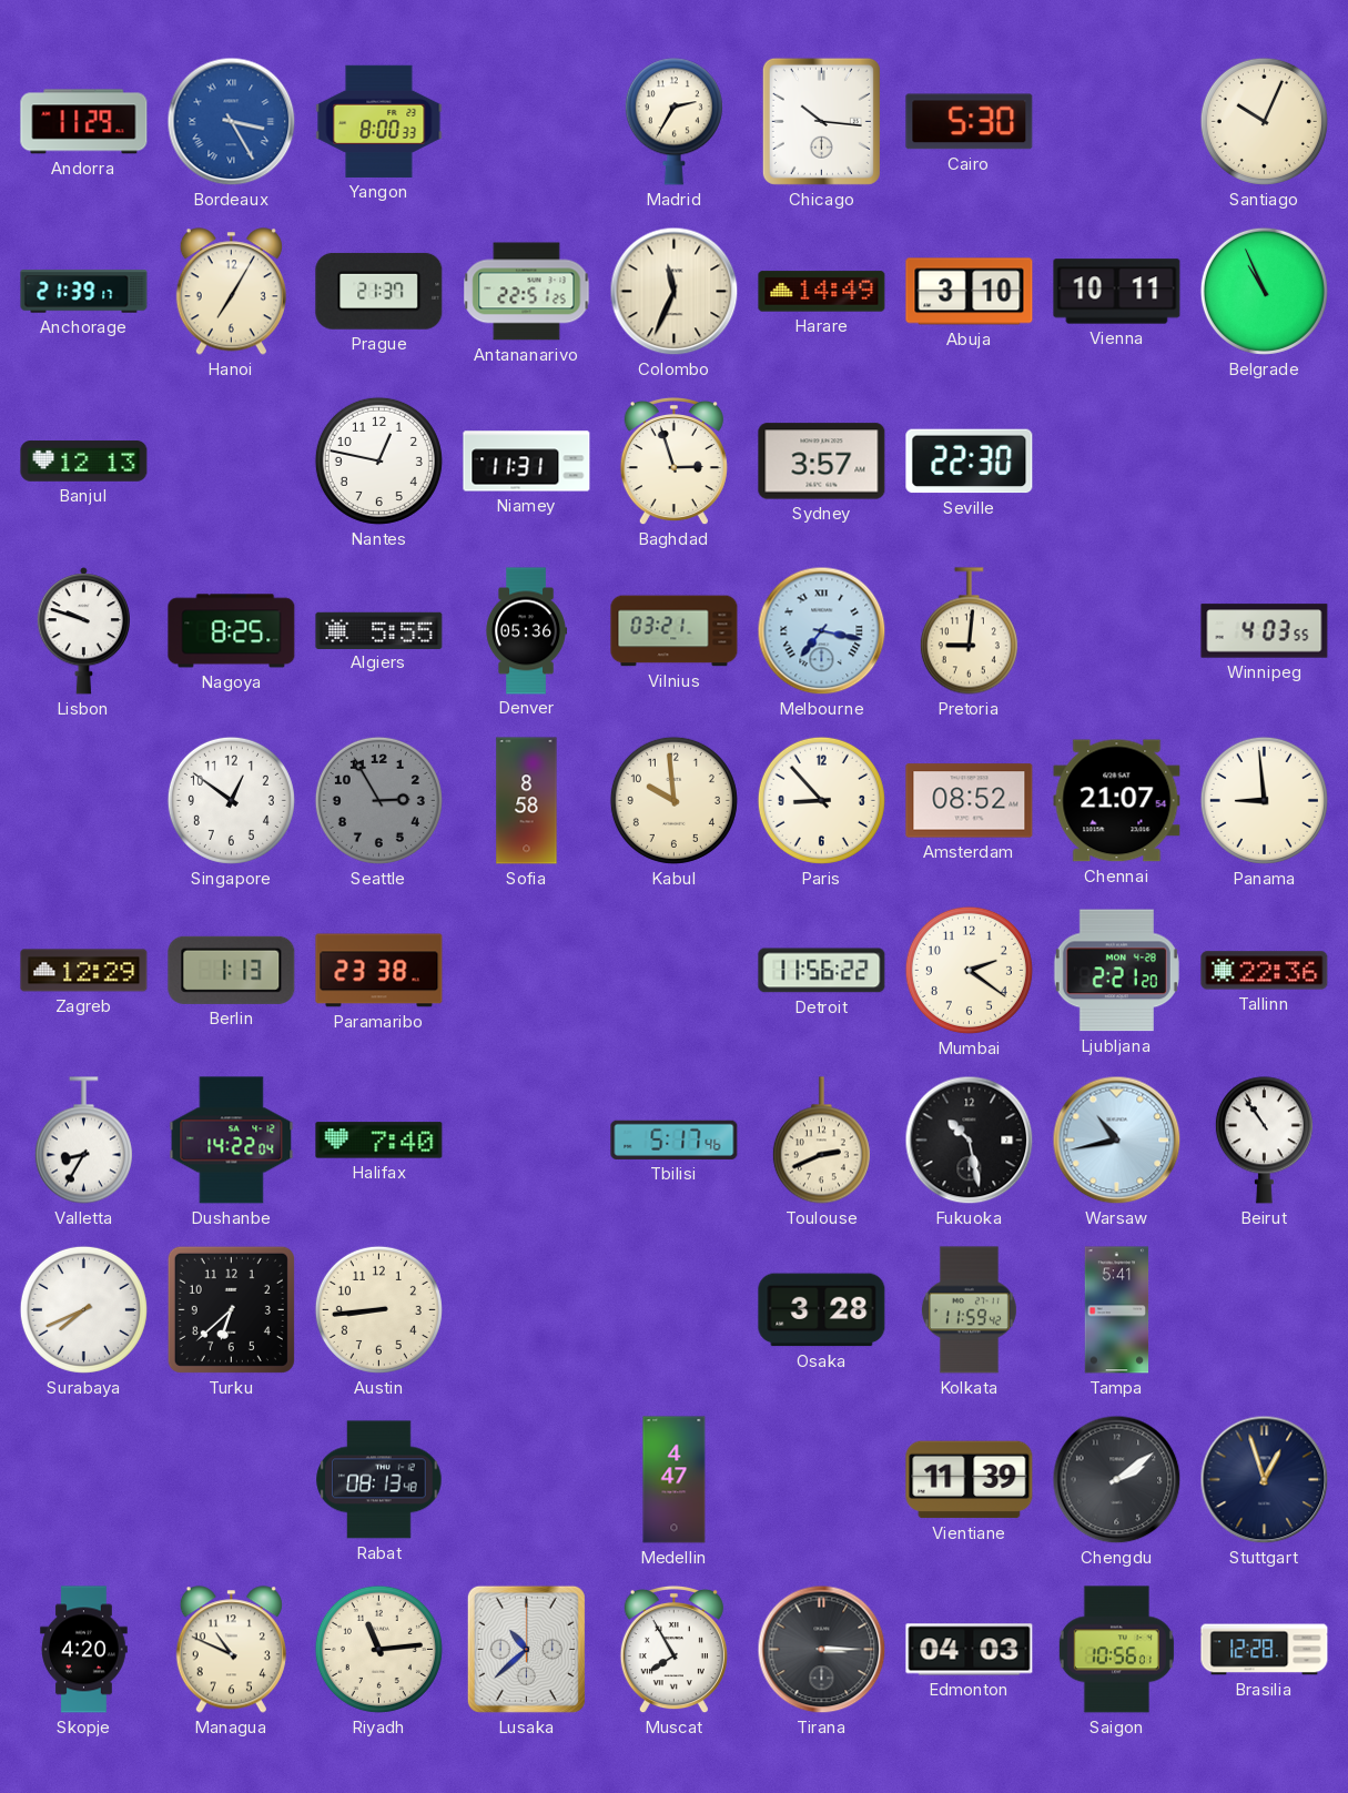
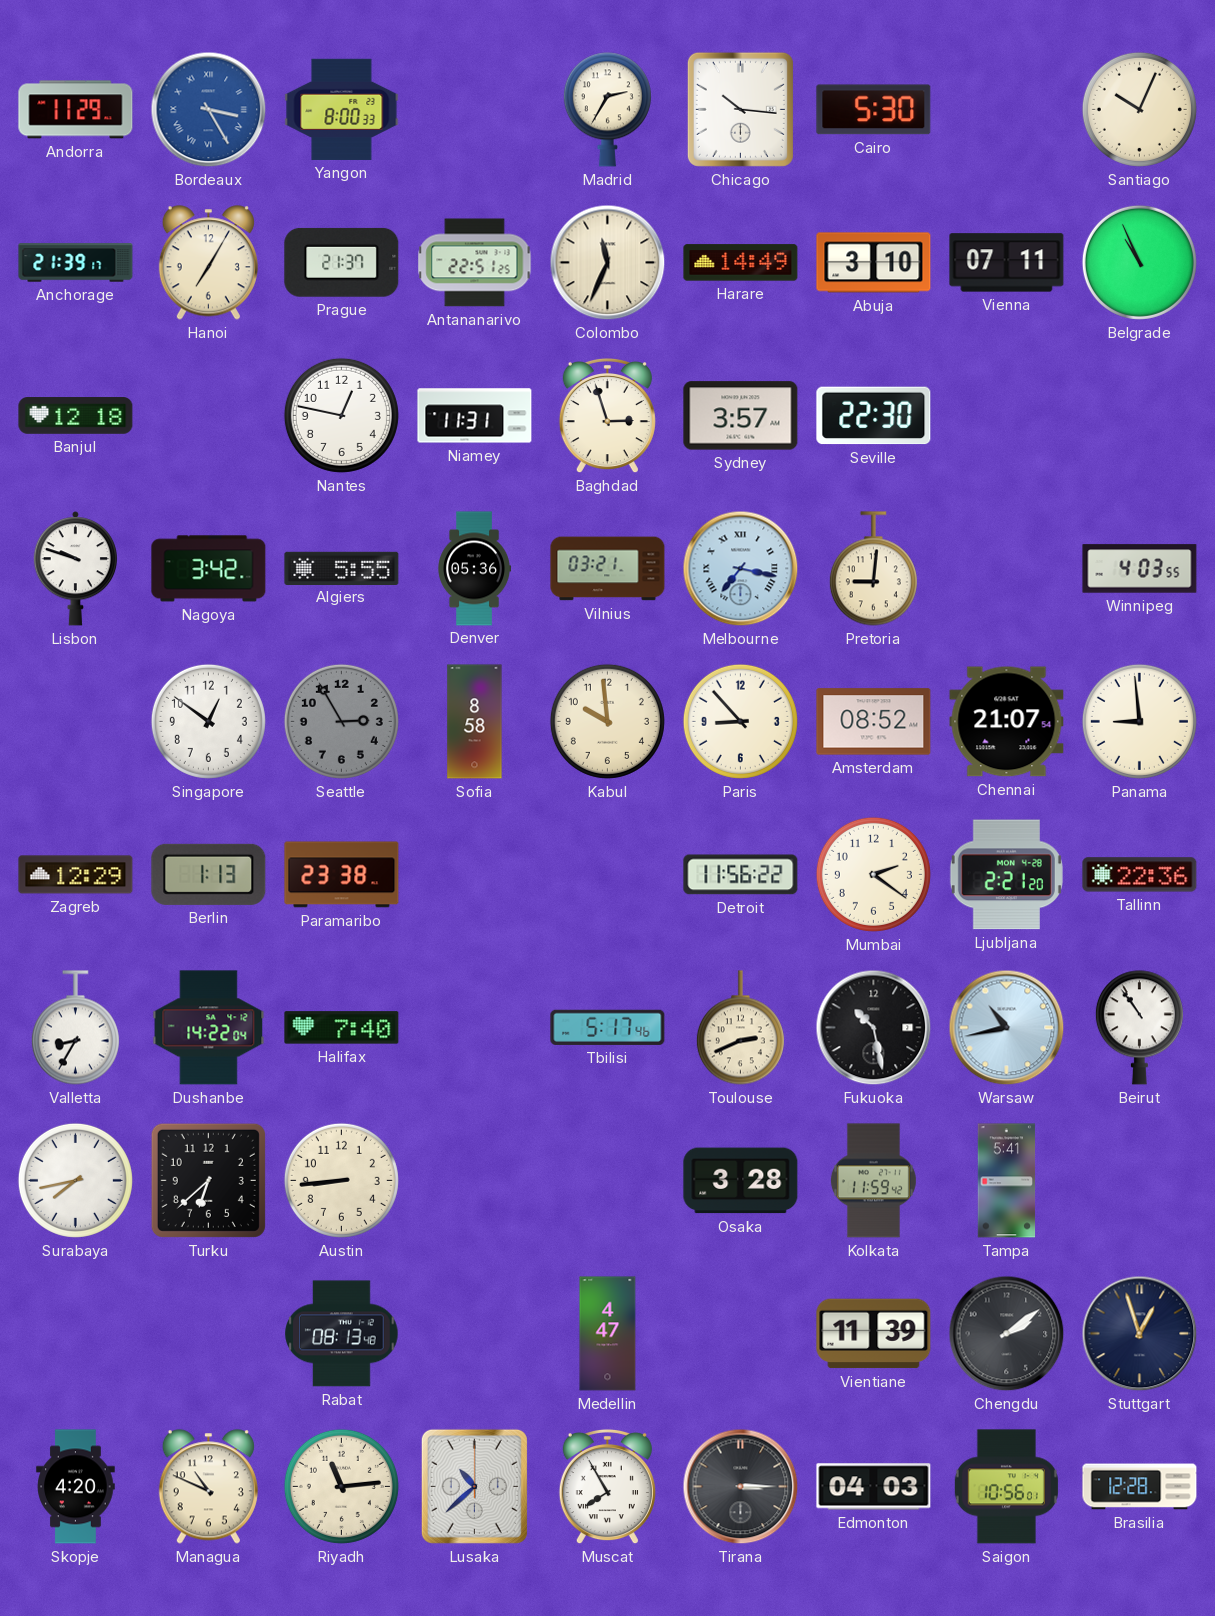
Vienna: 10:11 -> 07:11
Banjul: 12:13 -> 12:18
Nagoya: 8:25 -> 3:42
Surabaya: 7:41 -> 7:43
